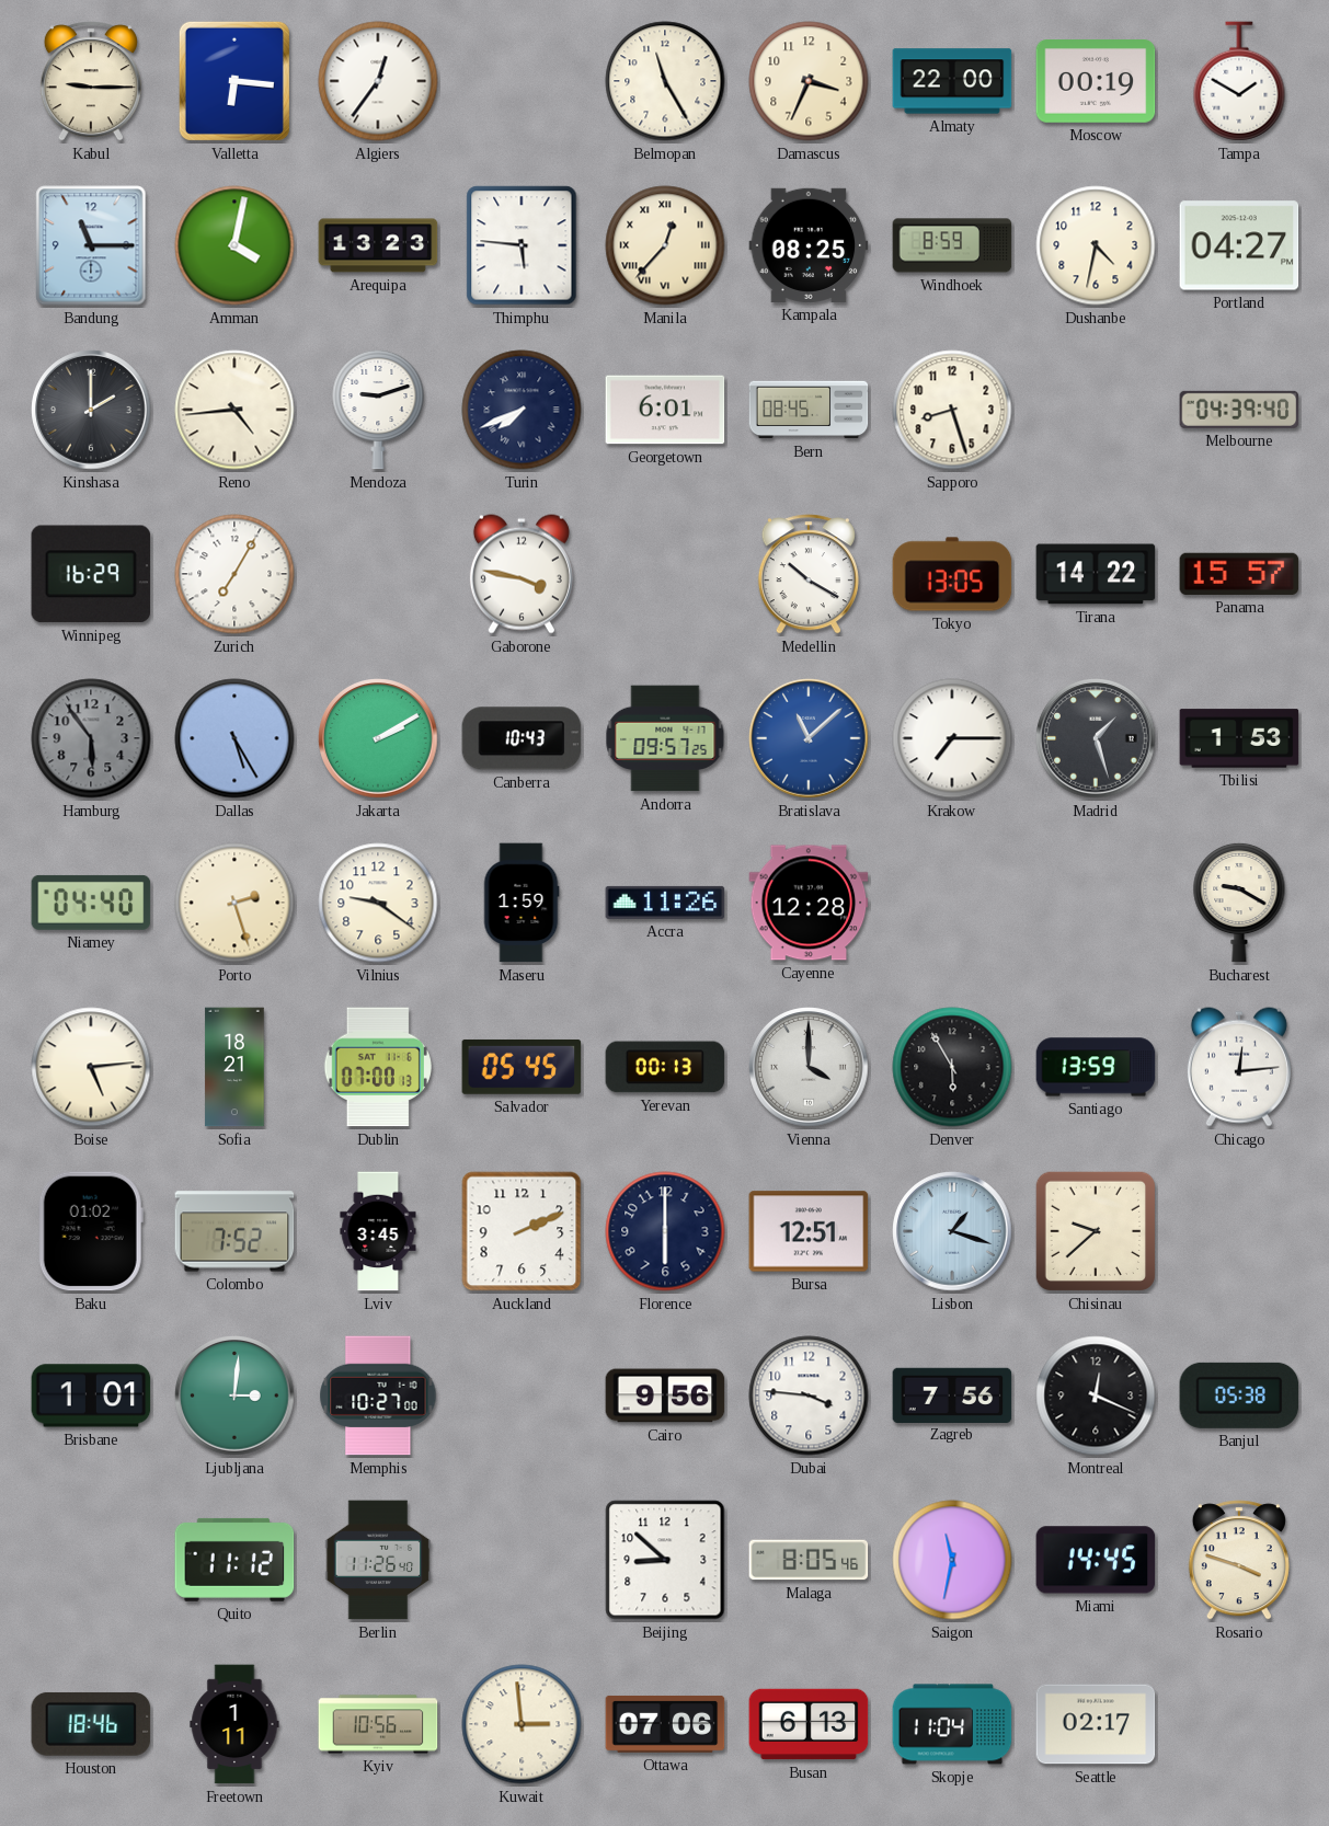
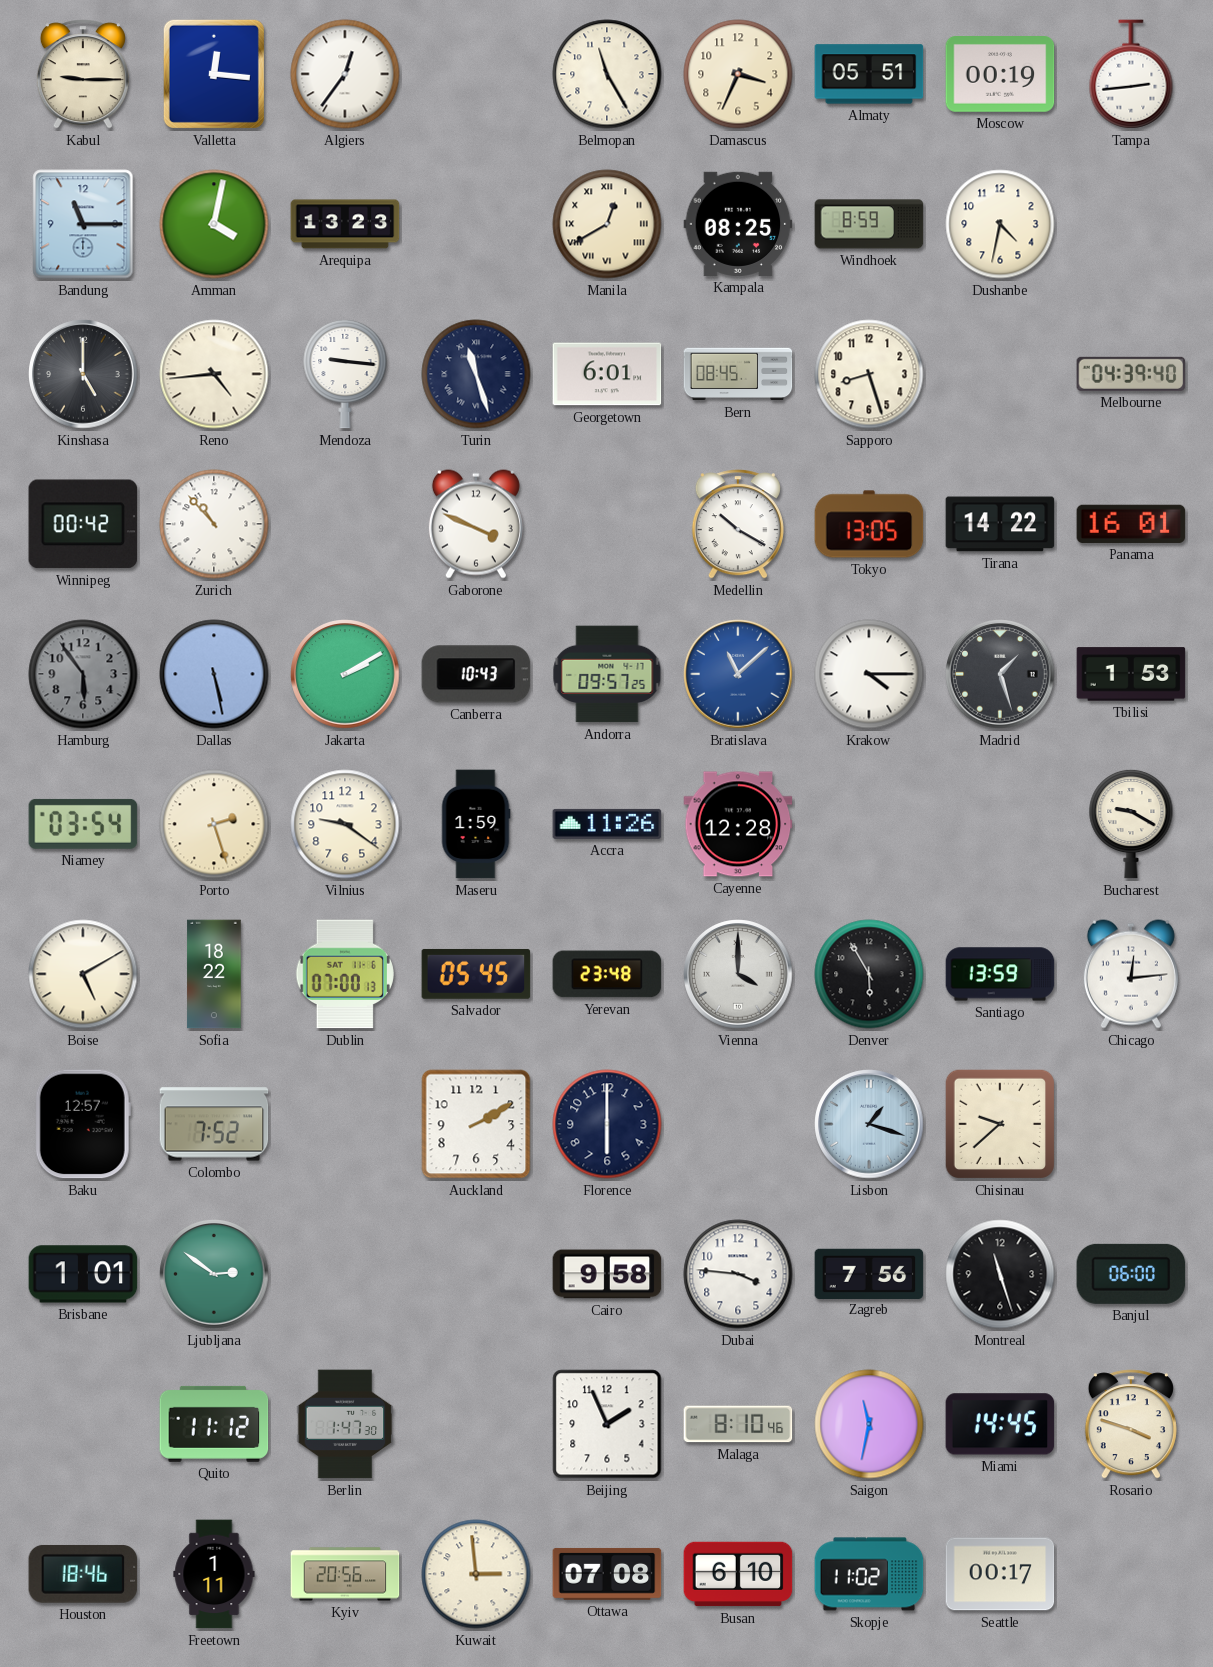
Valletta: 6:16 -> 12:16
Almaty: 22:00 -> 05:51
Tampa: 1:50 -> 2:44
Thimphu: 5:46 -> none
Manila: 12:37 -> 12:40
Portland: 04:27 -> none
Kinshasa: 2:00 -> 5:00
Mendoza: 9:12 -> 9:16
Turin: 7:41 -> 11:27
Winnipeg: 16:29 -> 00:42
Zurich: 7:05 -> 10:53
Gaborone: 3:47 -> 3:49
Panama: 15:57 -> 16:01
Dallas: 5:25 -> 5:28
Krakow: 7:15 -> 4:15
Niamey: 04:40 -> 03:54
Boise: 5:14 -> 5:10
Sofia: 18:21 -> 18:22
Yerevan: 00:13 -> 23:48
Baku: 01:02 -> 12:57
Lviv: 3:45 -> none
Auckland: 2:11 -> 2:10
Bursa: 12:51 -> none
Ljubljana: 3:01 -> 2:51
Memphis: 10:27 -> none
Cairo: 9:56 -> 9:58
Montreal: 12:19 -> 11:27
Banjul: 05:38 -> 06:00
Berlin: 11:26 -> 1:47
Beijing: 8:52 -> 1:56
Malaga: 8:05 -> 8:10
Kyiv: 10:56 -> 20:56
Ottawa: 07:06 -> 07:08
Busan: 6:13 -> 6:10
Skopje: 11:04 -> 11:02
Seattle: 02:17 -> 00:17
